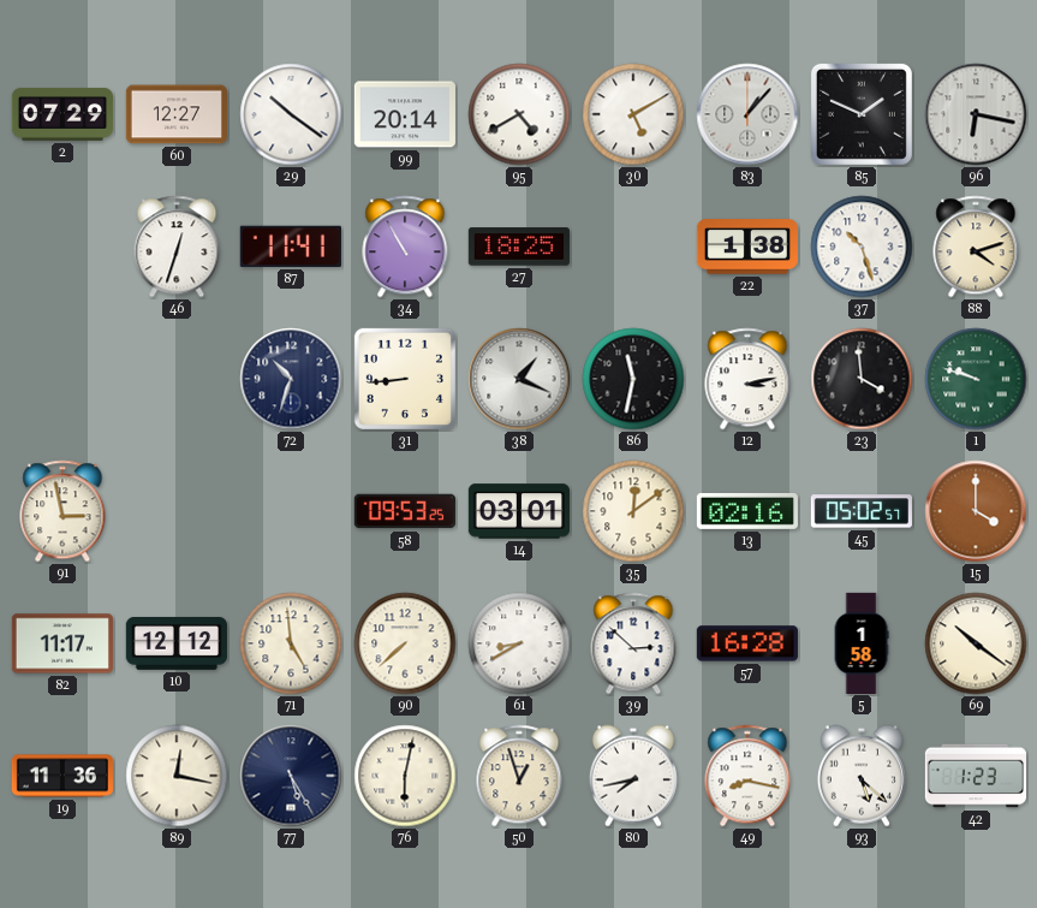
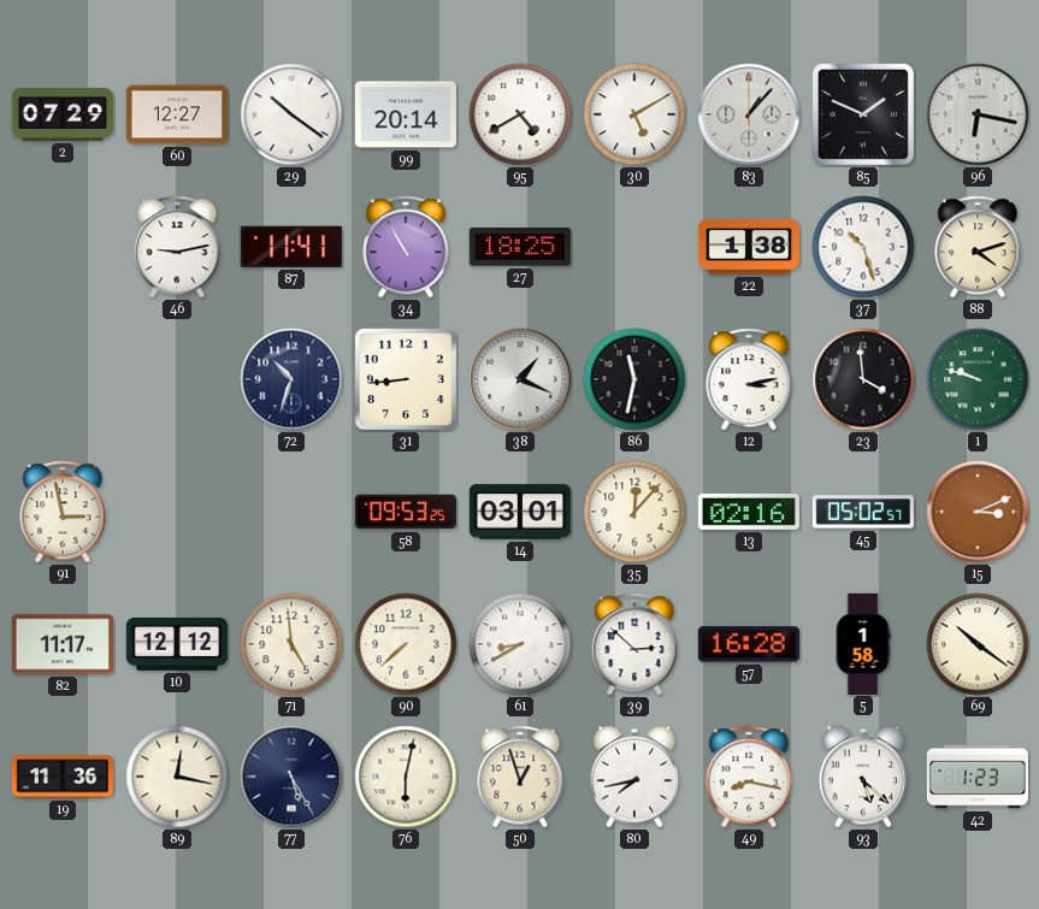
46: 12:33 -> 9:13
35: 12:09 -> 12:07
15: 4:00 -> 3:11
